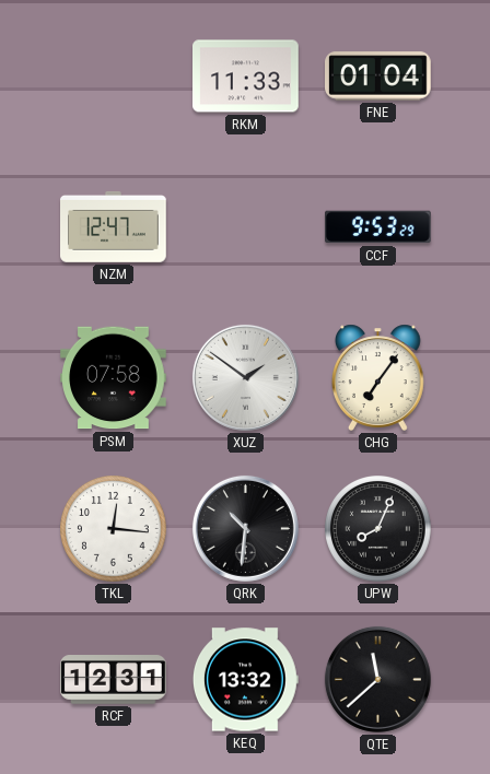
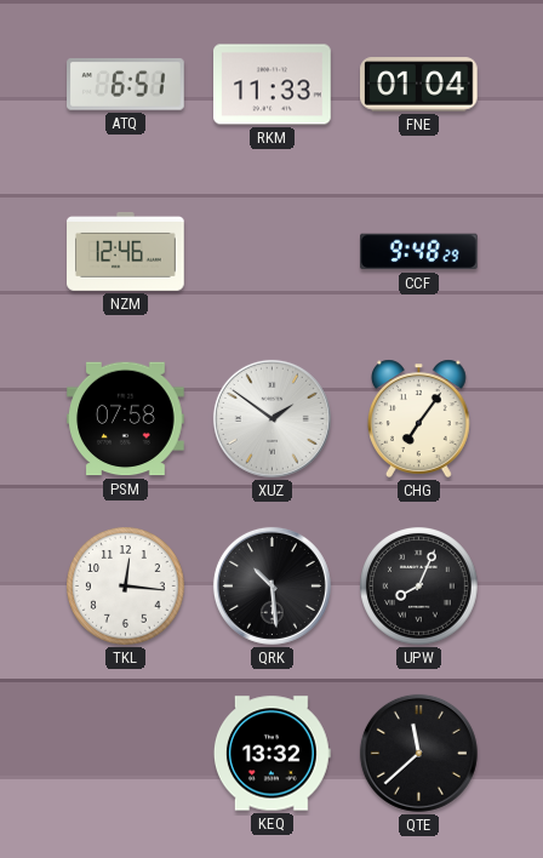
ATQ: none -> 6:51
NZM: 12:47 -> 12:46
CCF: 9:53 -> 9:48
QRK: 10:31 -> 10:29
RCF: 12:31 -> none
